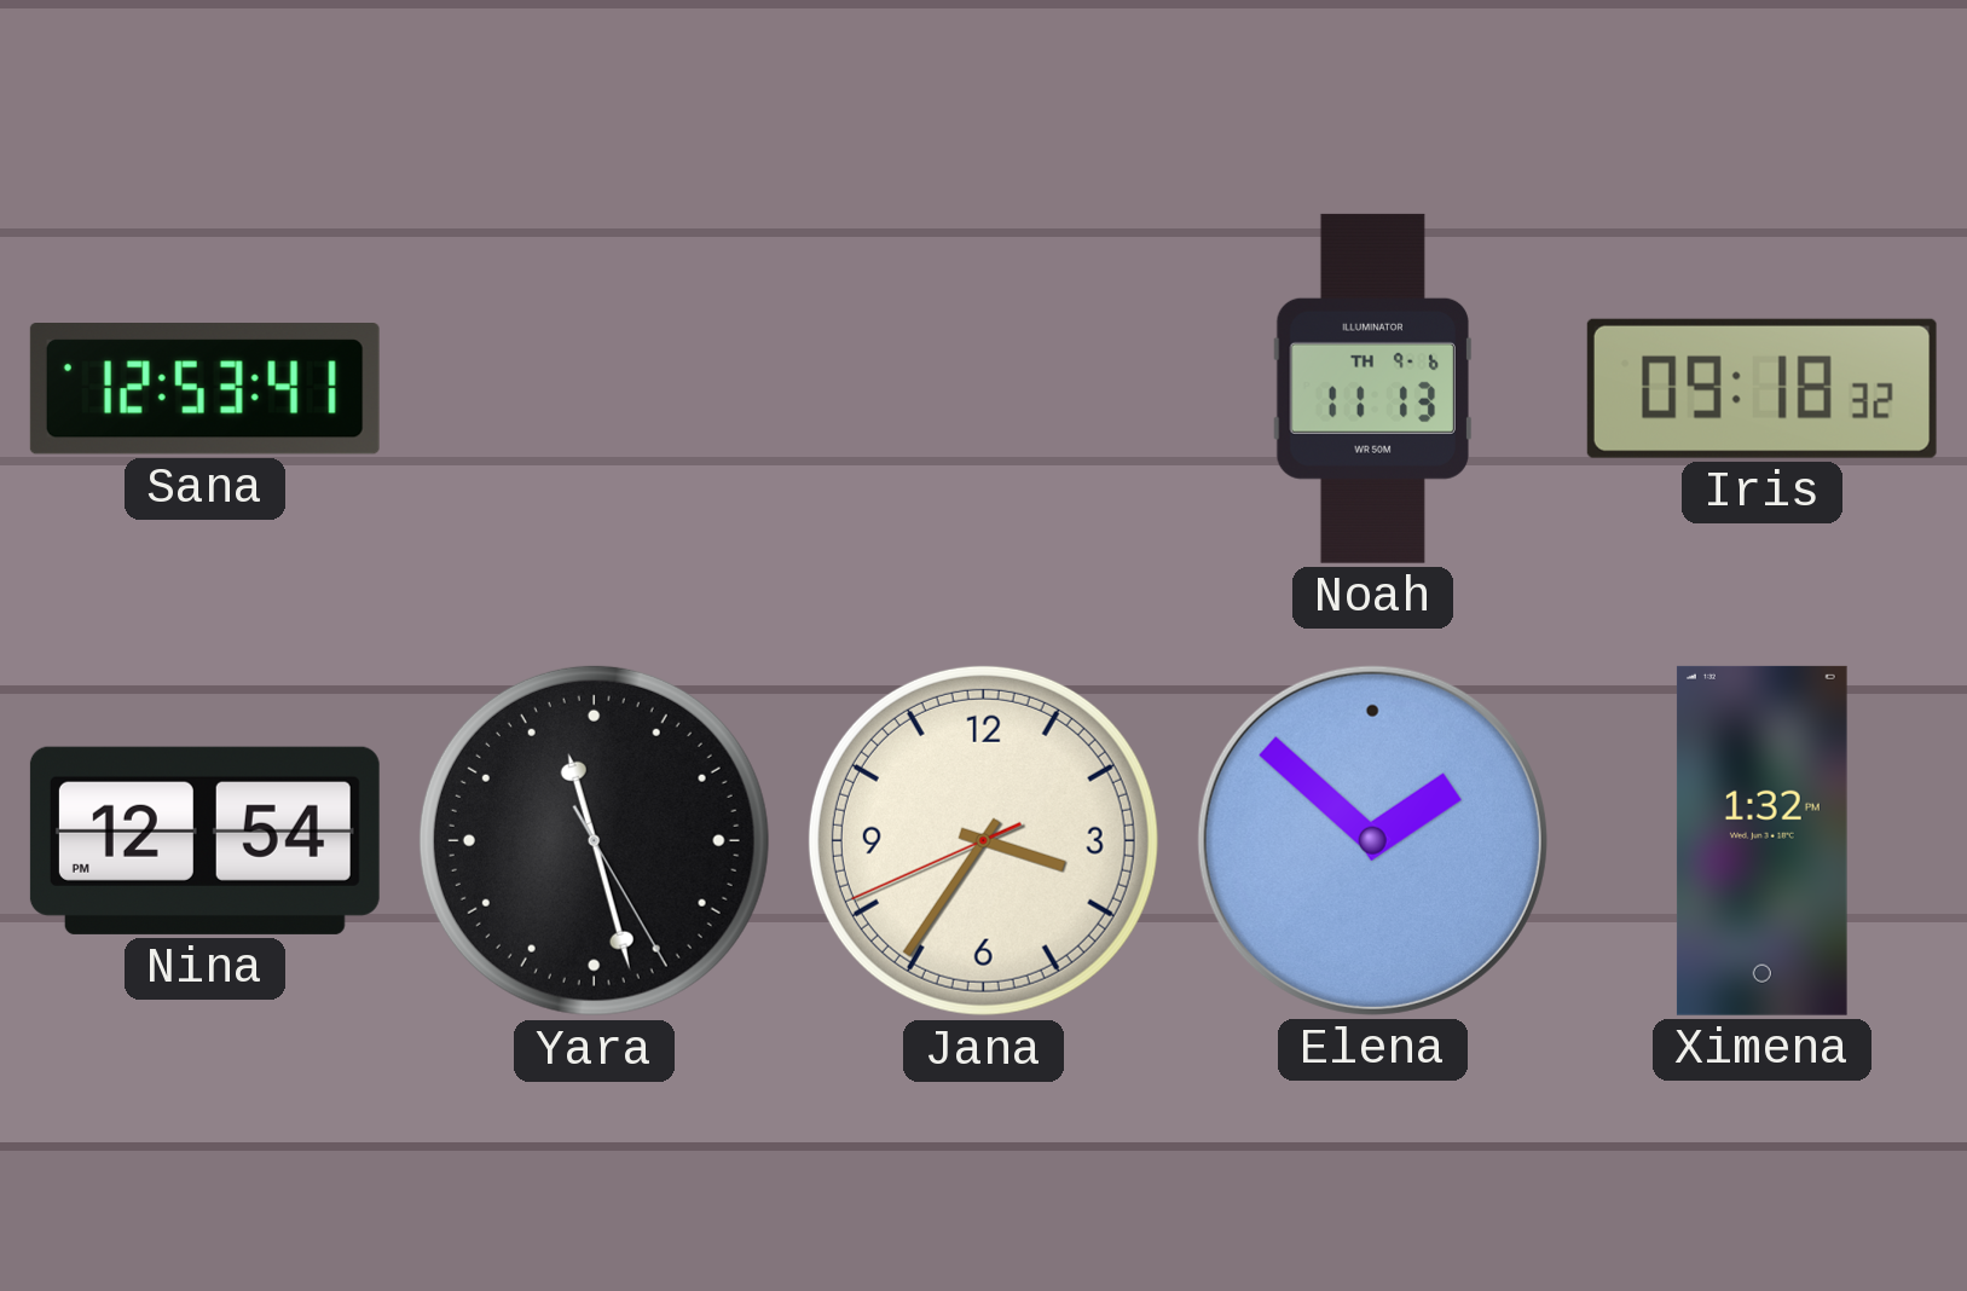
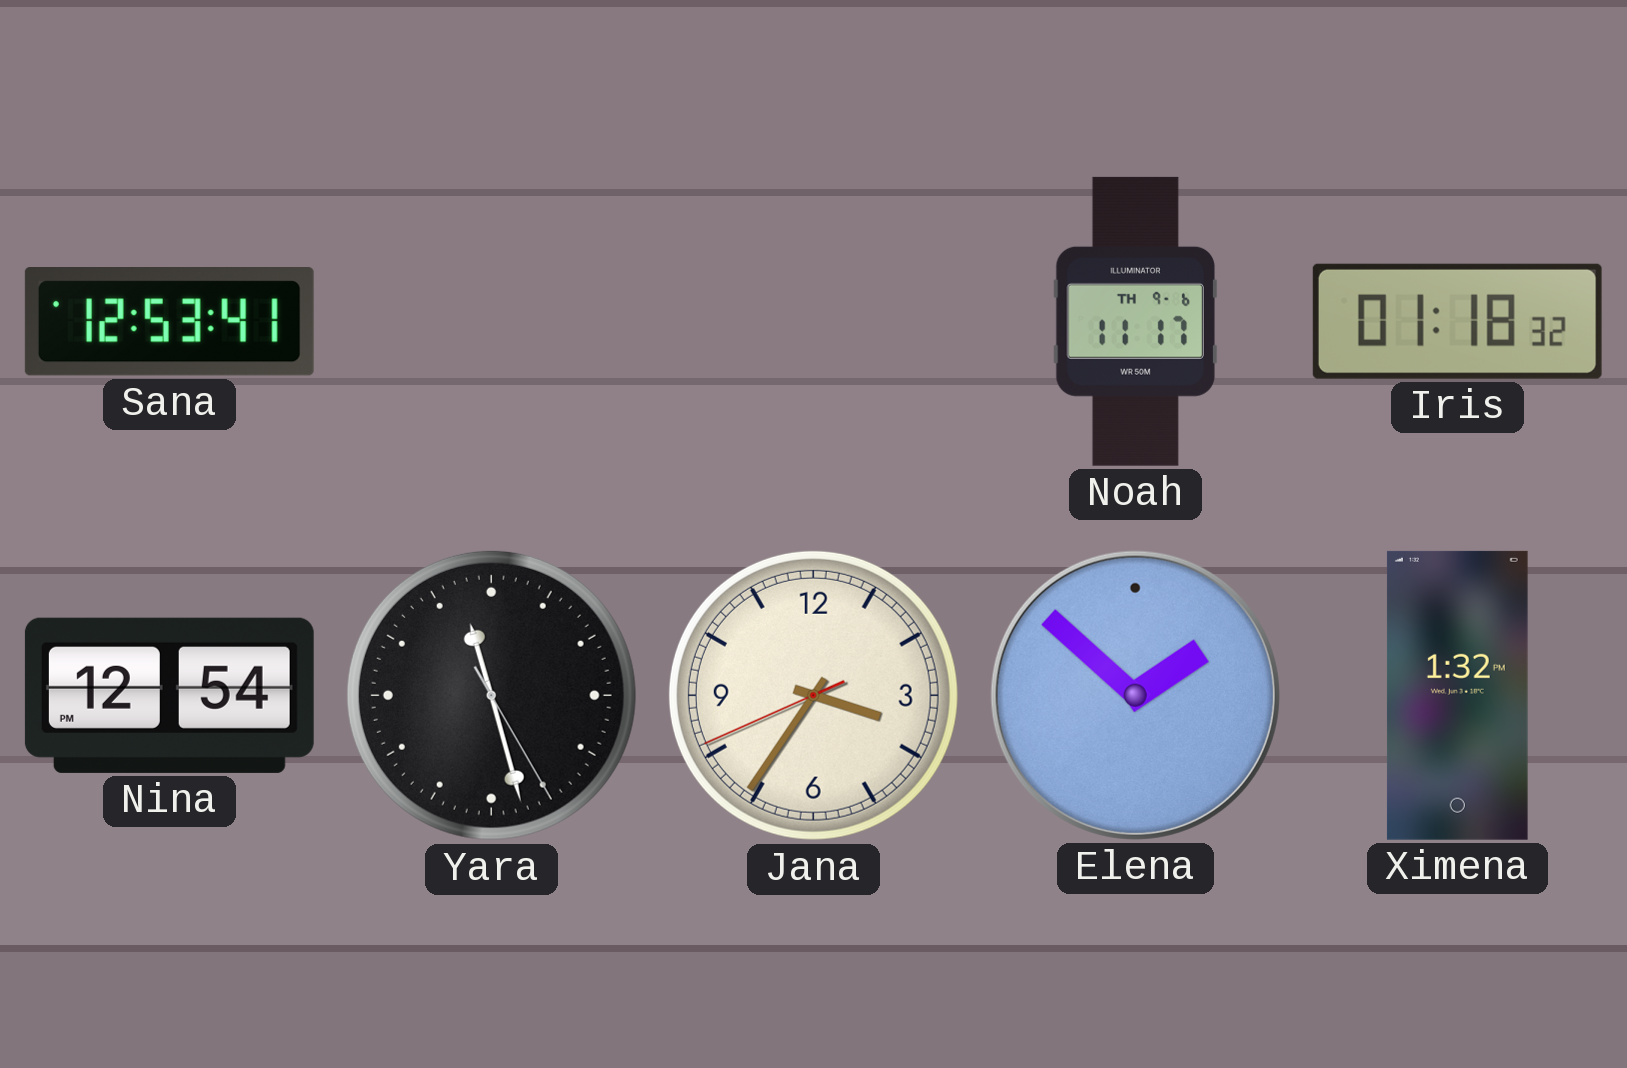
Noah: 11:13 -> 11:17
Iris: 09:18 -> 01:18
